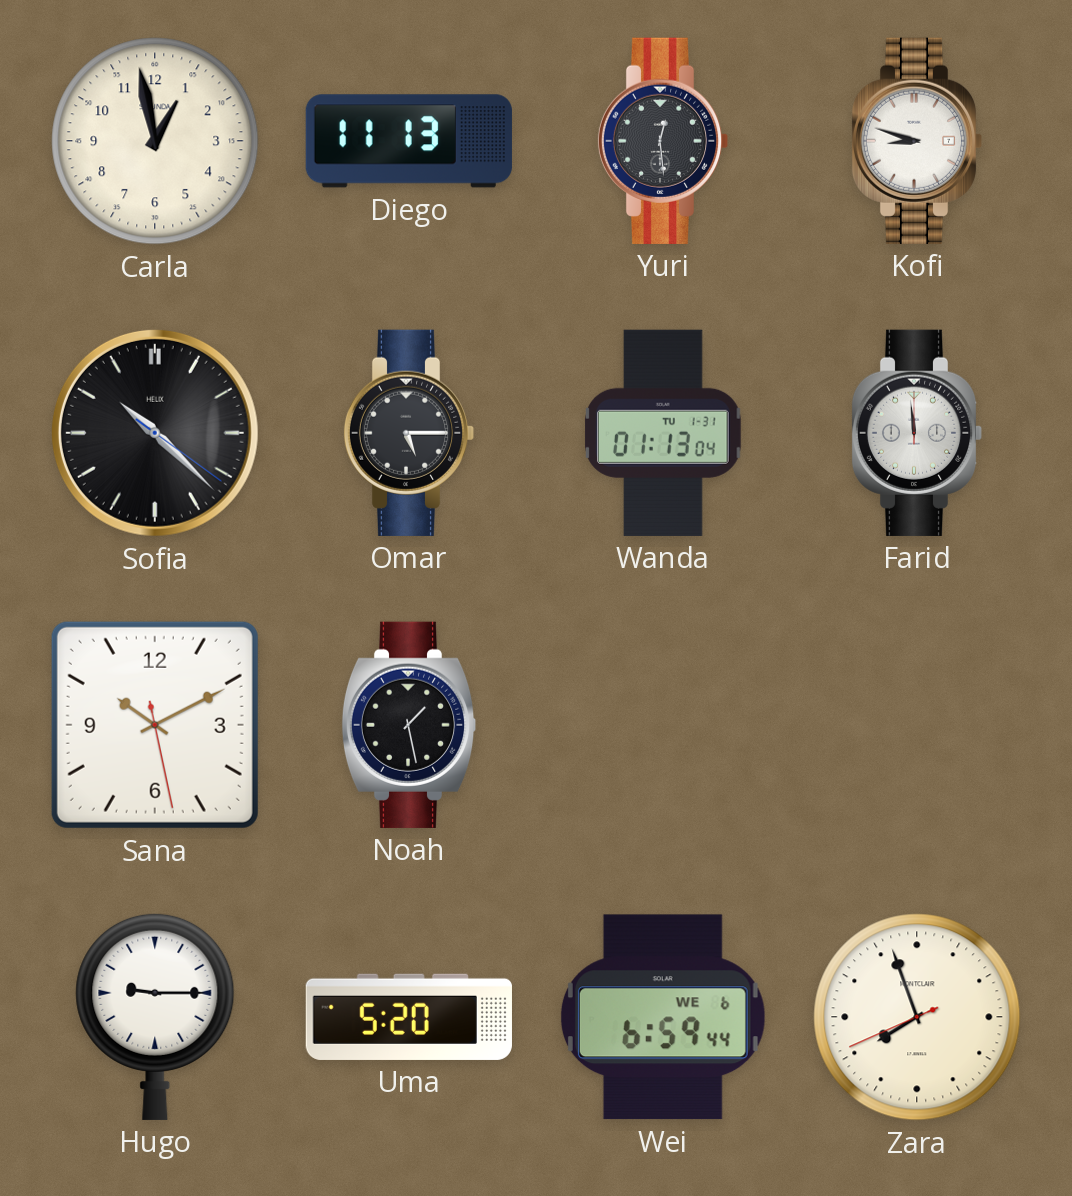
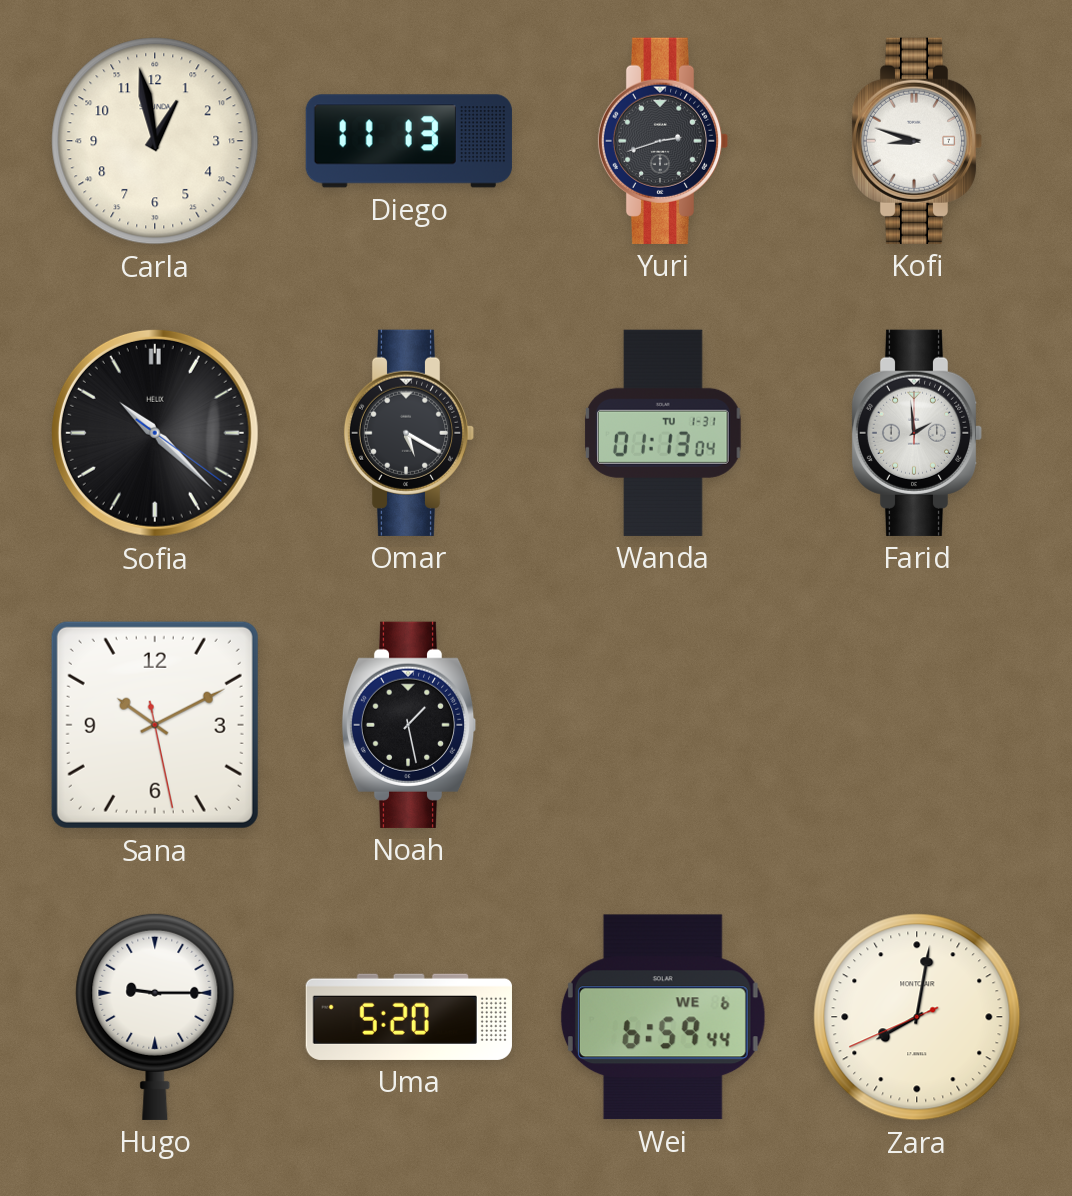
Yuri: 12:29 -> 2:42
Omar: 5:15 -> 5:20
Farid: 11:59 -> 1:59
Zara: 7:56 -> 8:01
